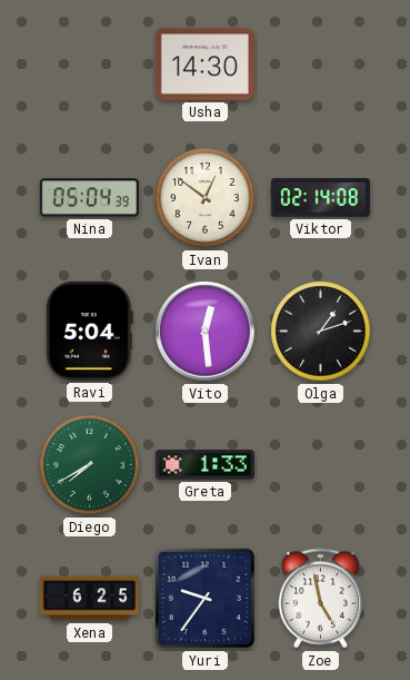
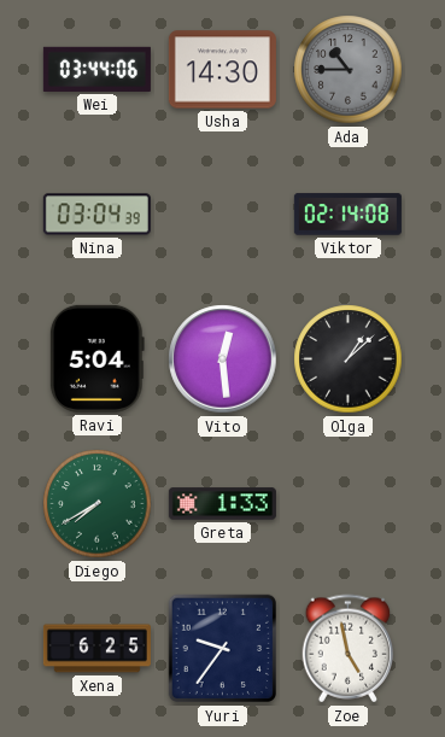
Wei: none -> 03:44
Ada: none -> 10:45
Nina: 05:04 -> 03:04
Ivan: 12:51 -> none
Olga: 1:12 -> 1:08
